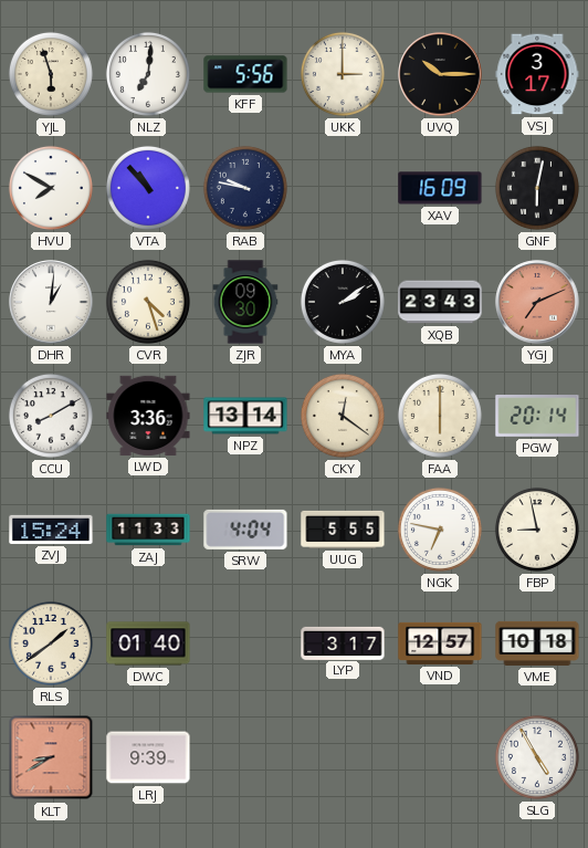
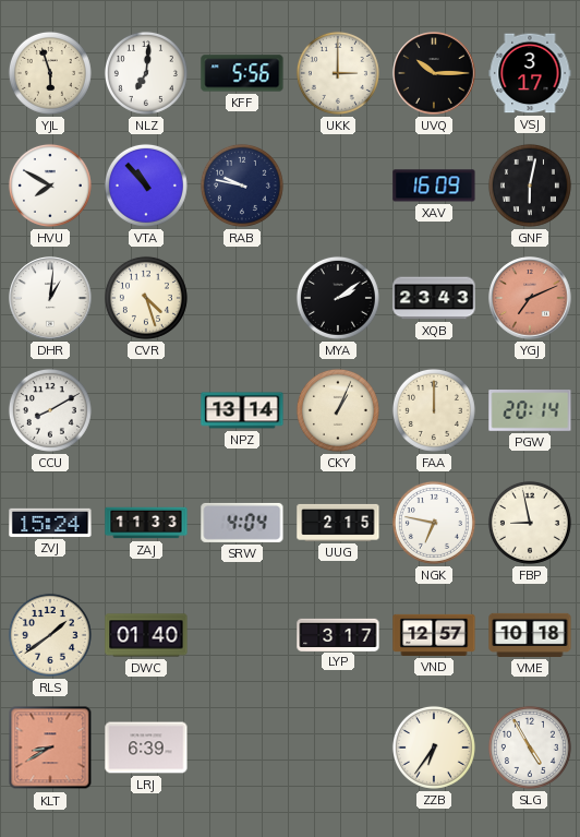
ZJR: 09:30 -> none
LWD: 3:36 -> none
CKY: 12:21 -> 1:04
FAA: 6:00 -> 12:00
UUG: 5:55 -> 2:15
LRJ: 9:39 -> 6:39
ZZB: none -> 6:36
